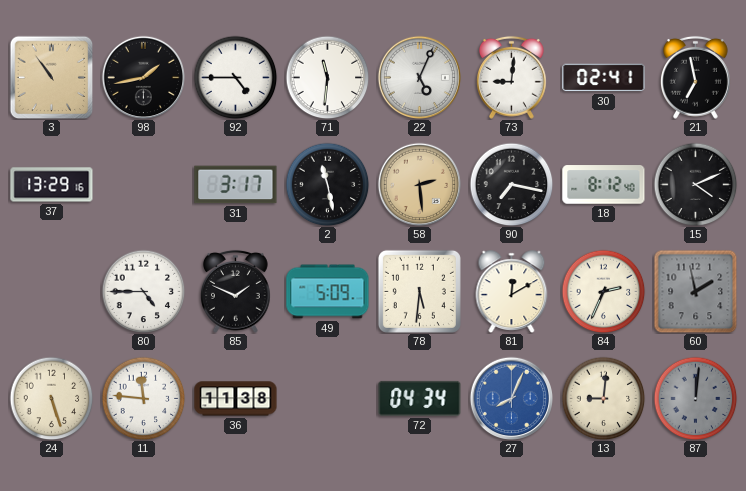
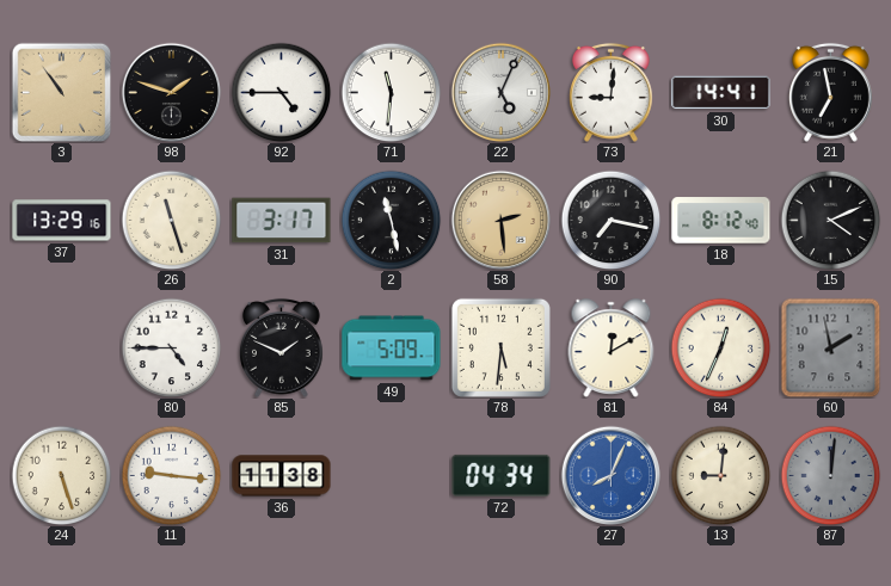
98: 1:43 -> 1:48
30: 02:41 -> 14:41
26: none -> 11:27
84: 2:34 -> 12:34
11: 11:46 -> 9:16
